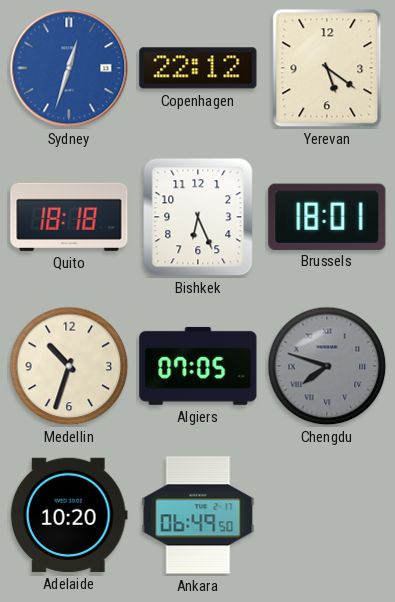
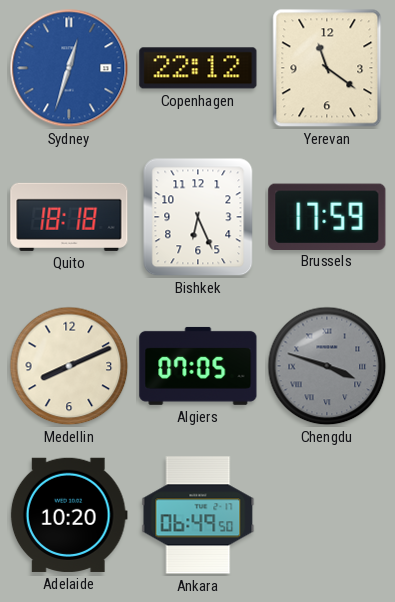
Yerevan: 5:21 -> 11:21
Brussels: 18:01 -> 17:59
Medellin: 10:33 -> 8:11
Chengdu: 7:48 -> 3:48
